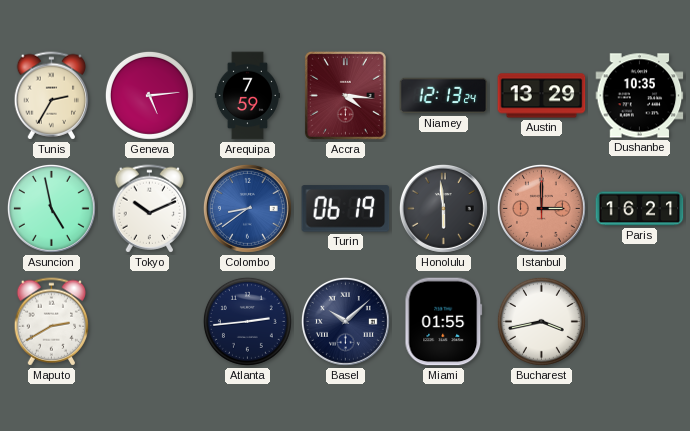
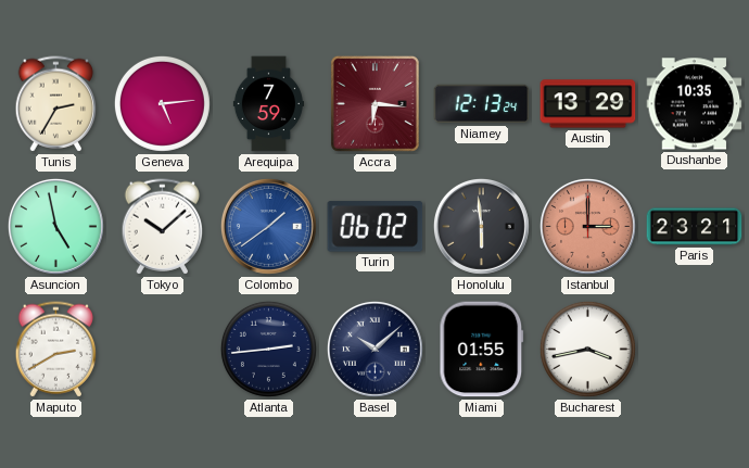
Accra: 4:16 -> 6:16
Tokyo: 10:11 -> 10:08
Colombo: 8:39 -> 1:39
Turin: 06:19 -> 06:02
Paris: 16:21 -> 23:21
